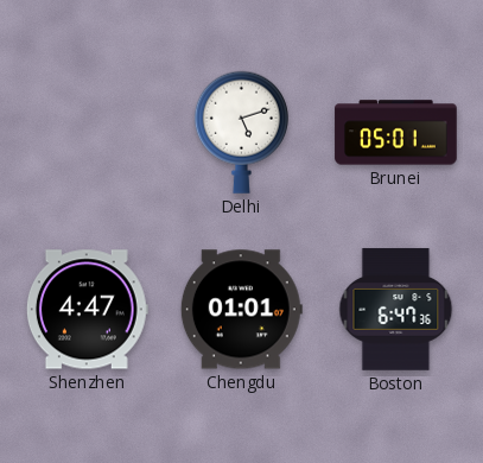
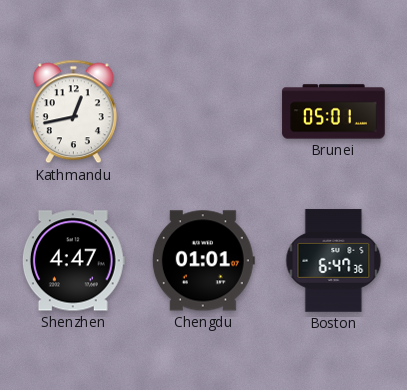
Kathmandu: none -> 12:43
Delhi: 5:12 -> none
